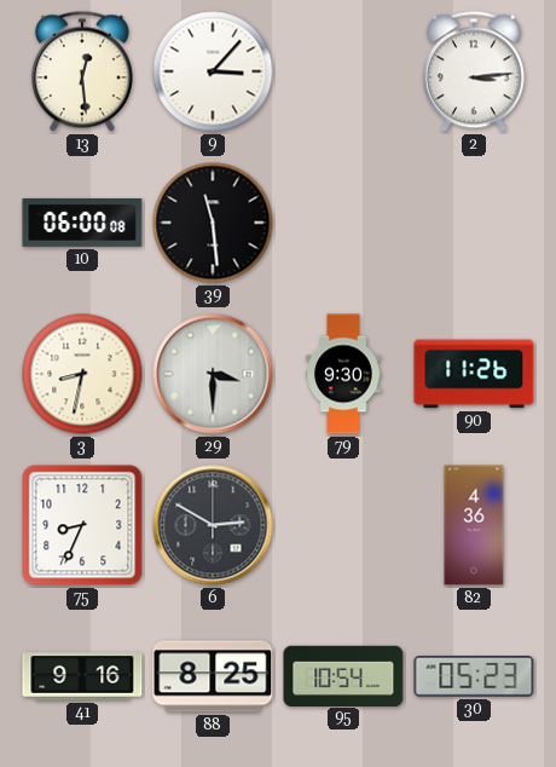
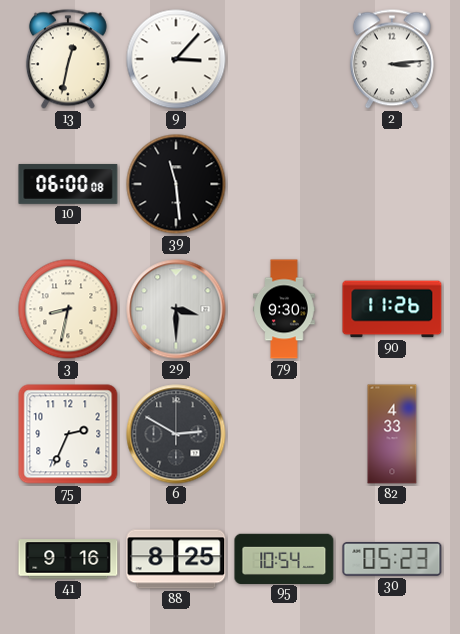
13: 12:29 -> 12:32
75: 8:34 -> 2:34
82: 4:36 -> 4:33
